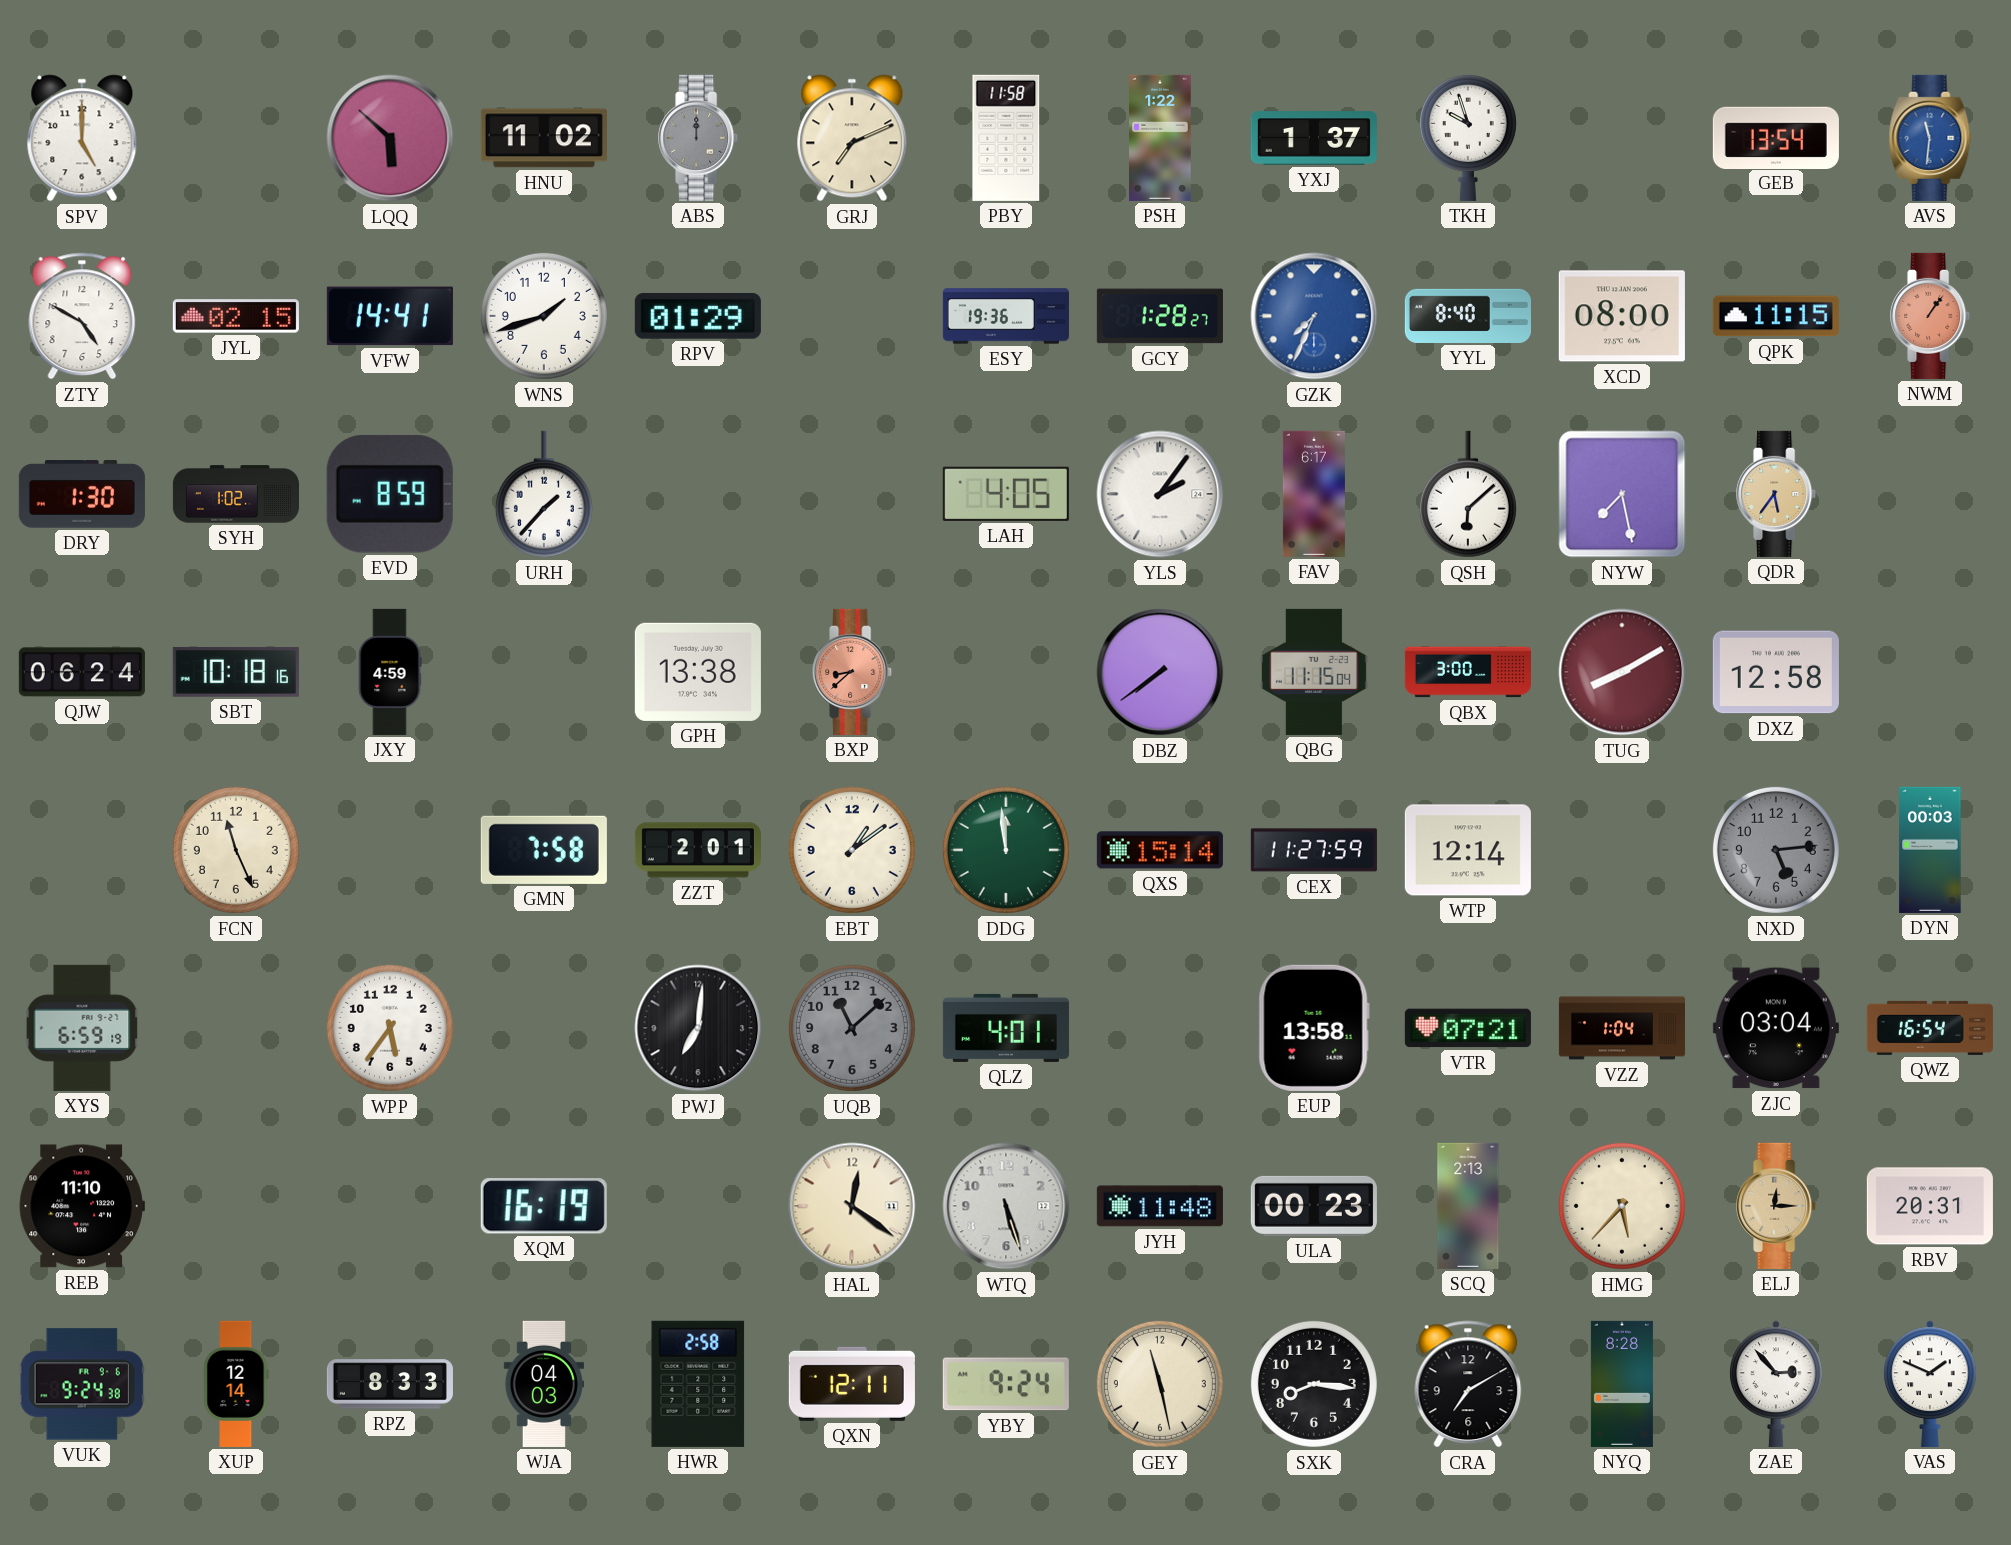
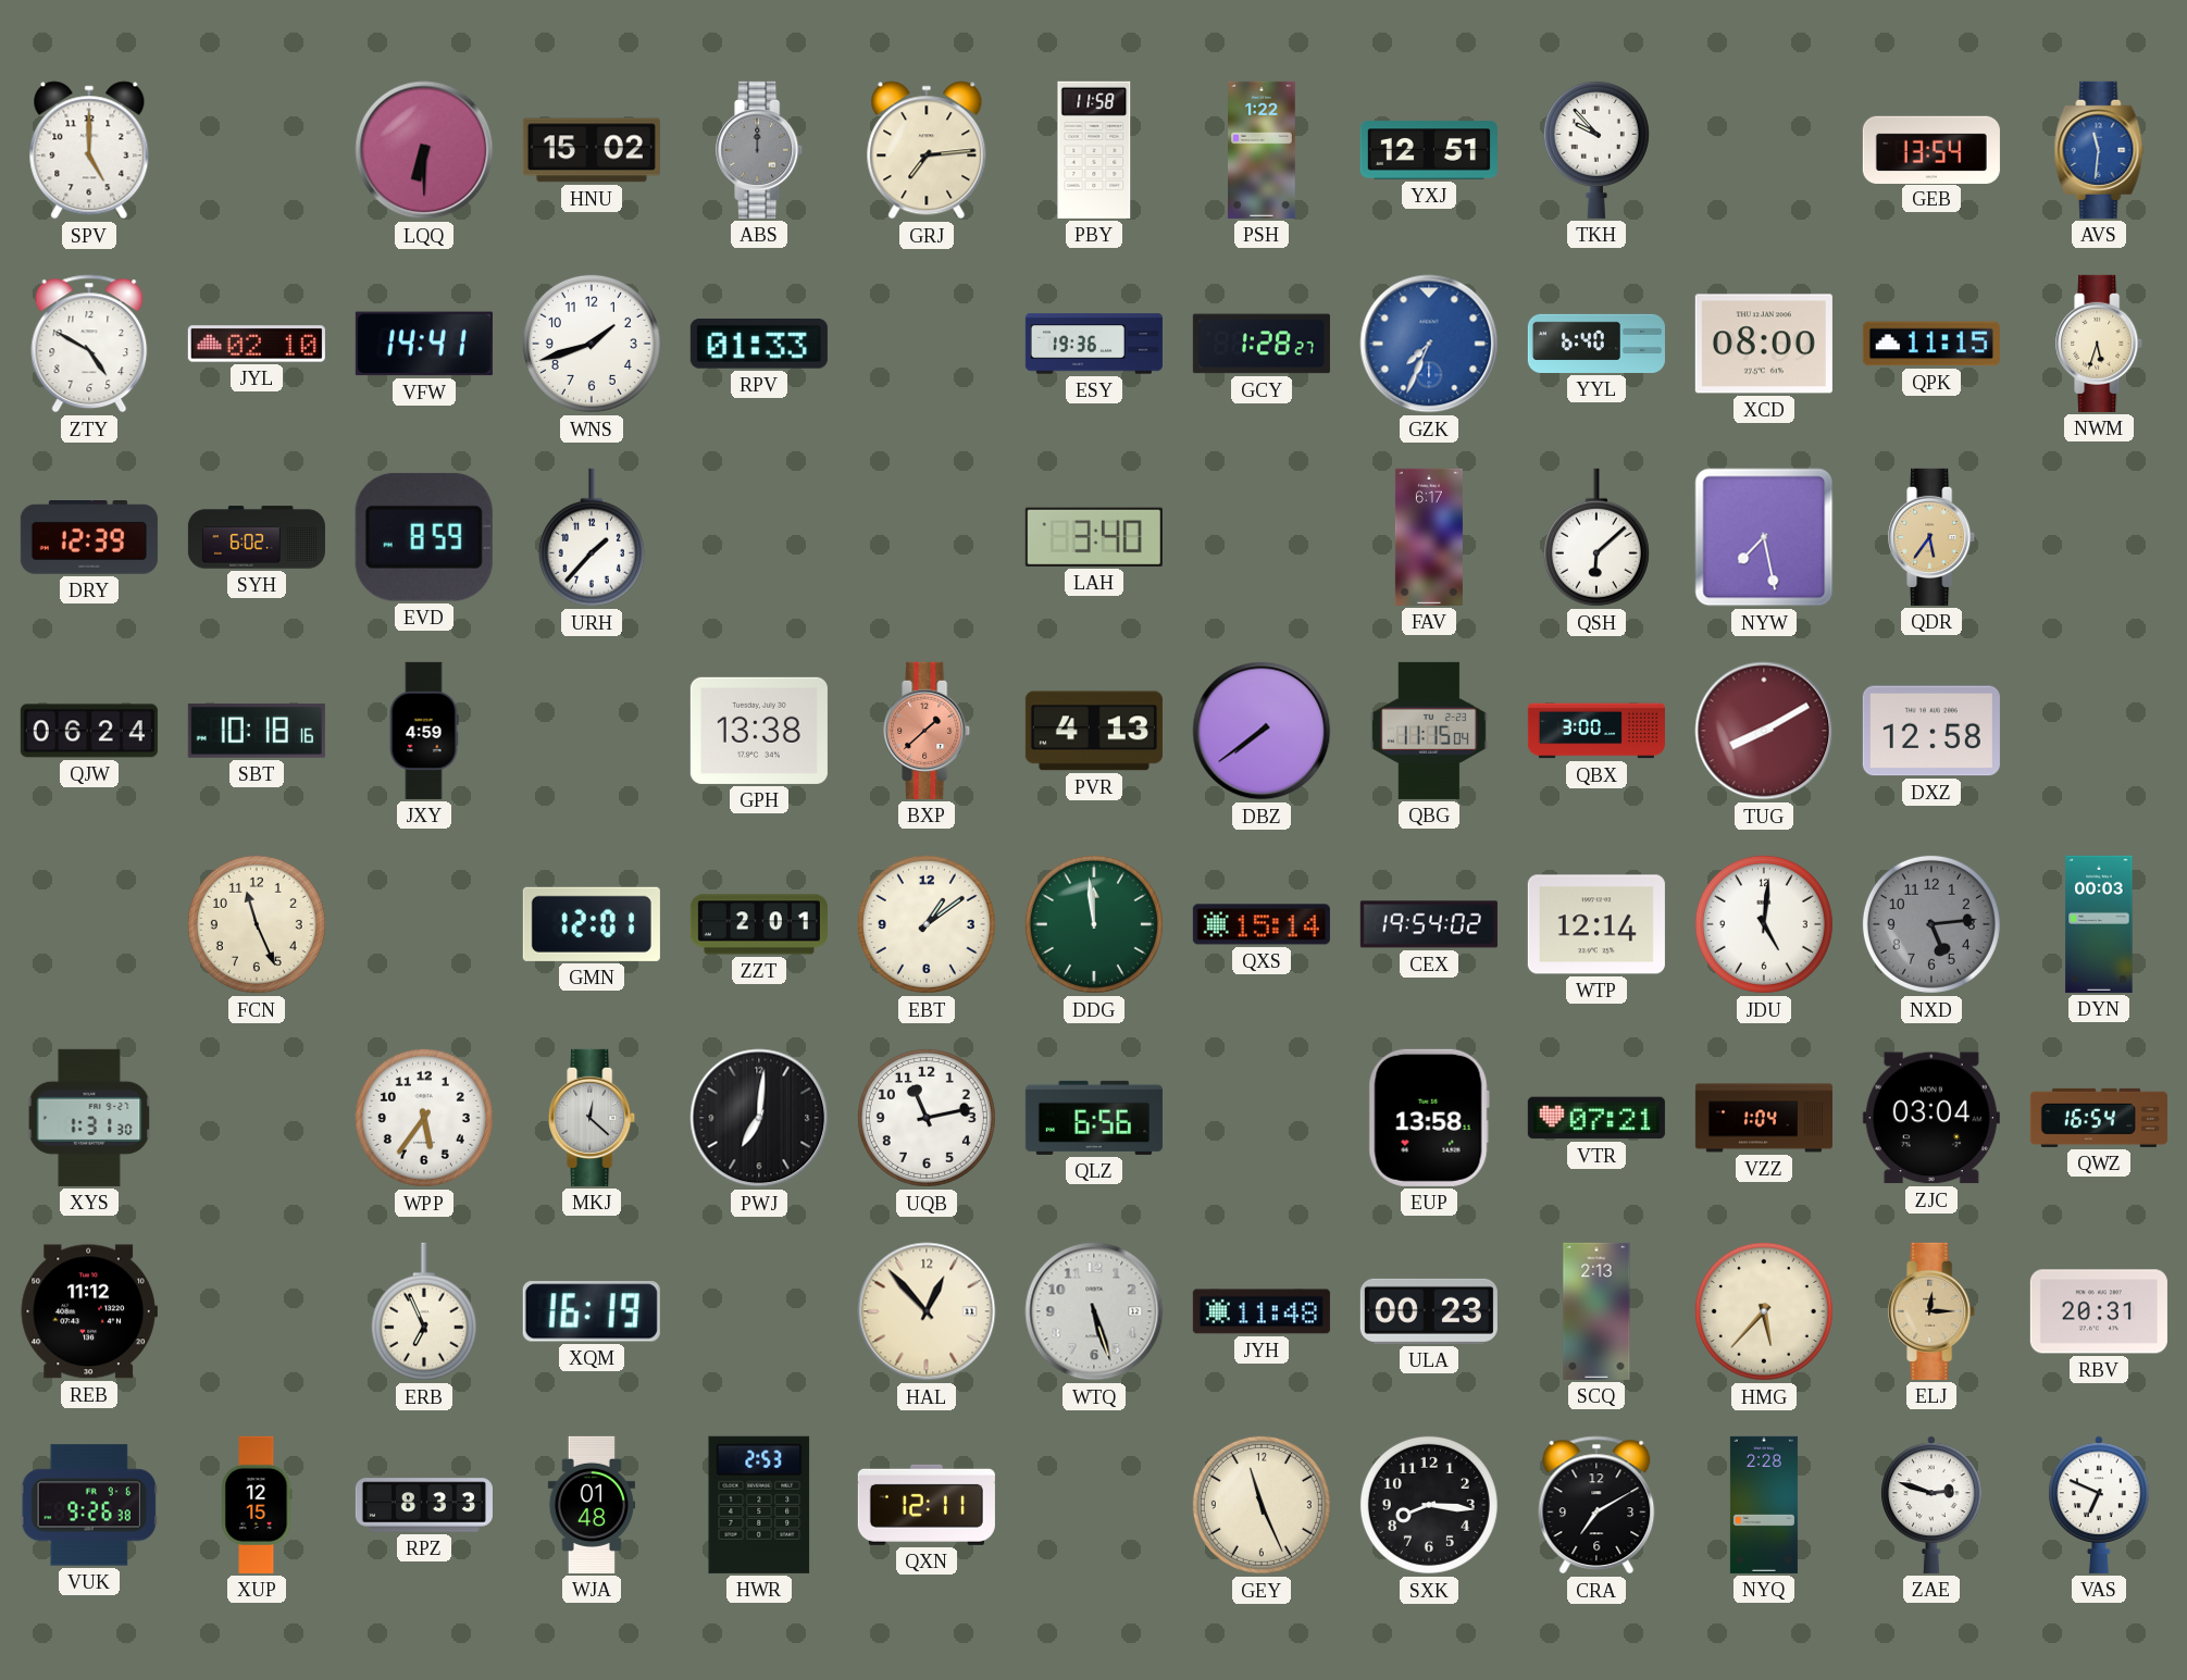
LQQ: 5:52 -> 6:30
HNU: 11:02 -> 15:02
GRJ: 7:11 -> 7:14
YXJ: 1:37 -> 12:51
TKH: 9:57 -> 9:53
JYL: 02:15 -> 02:10
RPV: 01:29 -> 01:33
YYL: 8:40 -> 6:40
NWM: 1:06 -> 5:33
NWM dial: salmon -> cream
DRY: 1:30 -> 12:39
SYH: 1:02 -> 6:02
LAH: 4:05 -> 3:40
YLS: 2:06 -> none
BXP: 8:38 -> 1:38
PVR: none -> 4:13
GMN: 7:58 -> 12:01
CEX: 11:27 -> 19:54
JDU: none -> 5:01
XYS: 6:59 -> 1:31
MKJ: none -> 12:22
UQB: 11:08 -> 11:13
UQB dial: grey -> white
QLZ: 4:01 -> 6:56
REB: 11:10 -> 11:12
ERB: none -> 6:56
HAL: 12:21 -> 12:53
VUK: 9:24 -> 9:26
XUP: 12:14 -> 12:15
WJA: 04:03 -> 01:48
HWR: 2:58 -> 2:53
YBY: 9:24 -> none
GEY: 11:28 -> 11:26
NYQ: 8:28 -> 2:28
ZAE: 2:53 -> 2:48
VAS: 1:49 -> 6:49
